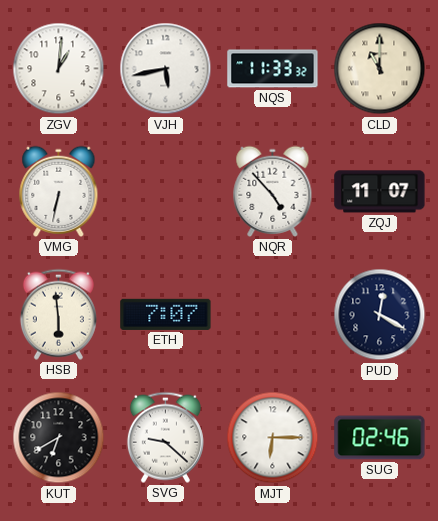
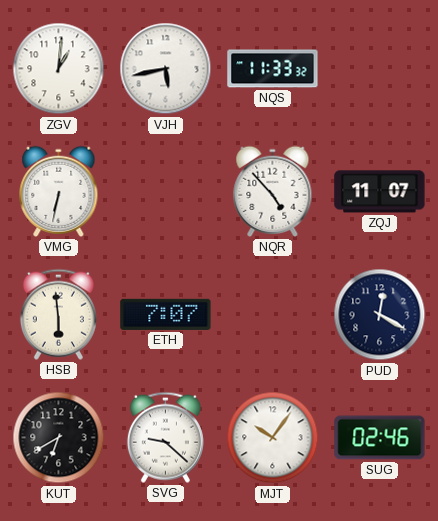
CLD: 11:00 -> none
MJT: 6:15 -> 10:06
